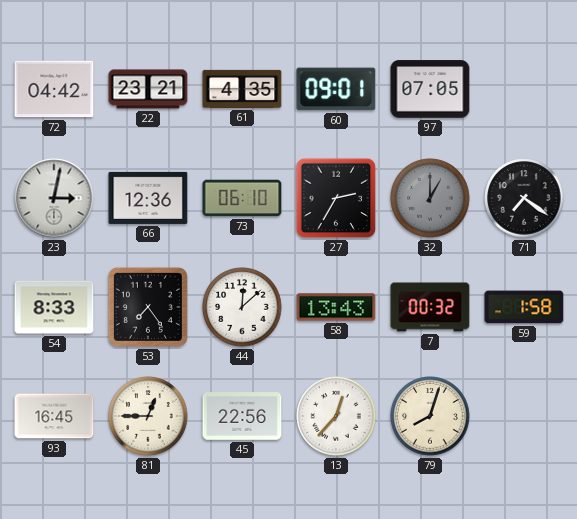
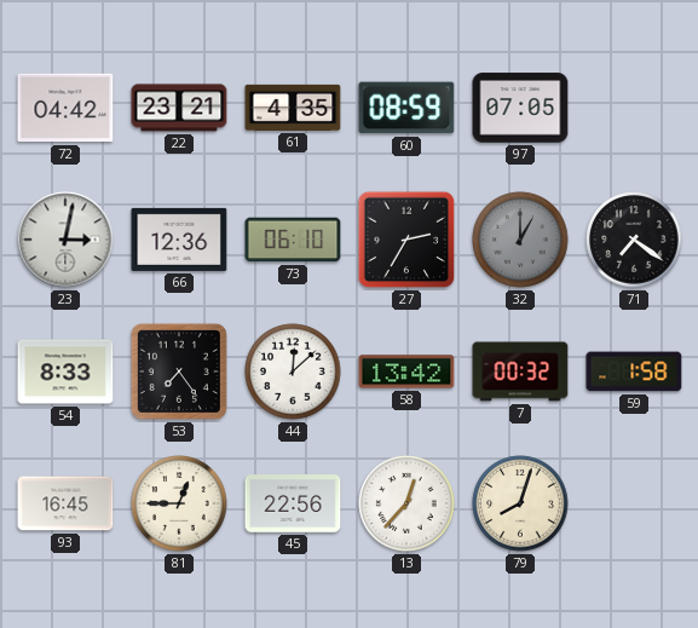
60: 09:01 -> 08:59
58: 13:43 -> 13:42
